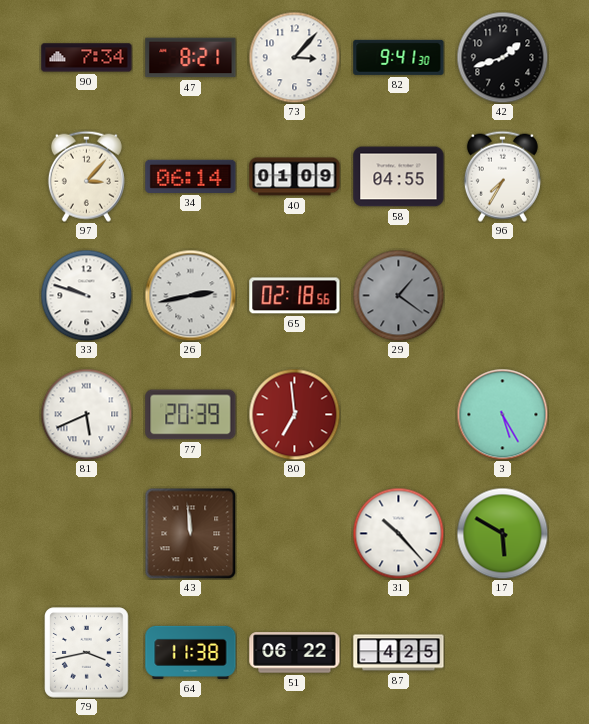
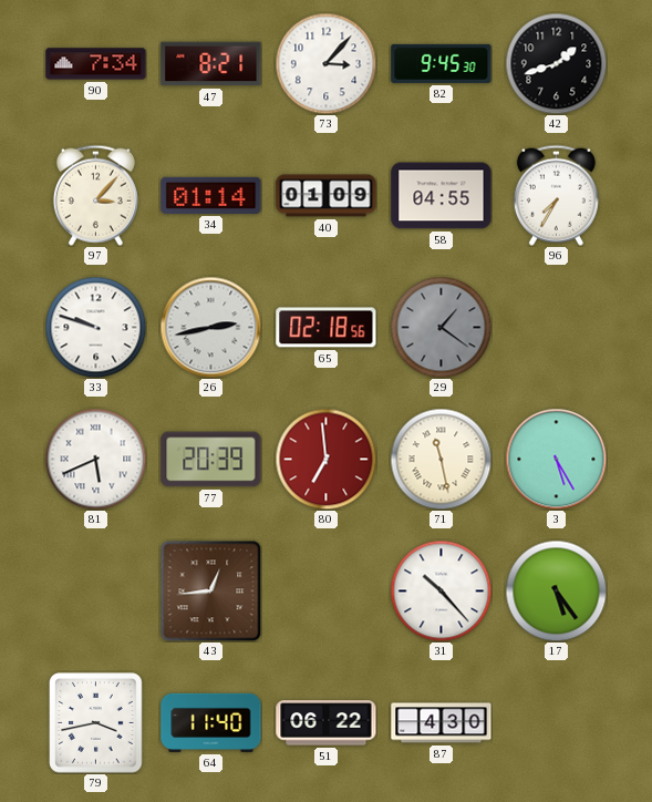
82: 9:41 -> 9:45
34: 06:14 -> 01:14
71: none -> 11:28
43: 11:59 -> 12:44
17: 5:50 -> 5:24
64: 11:38 -> 11:40
87: 4:25 -> 4:30
